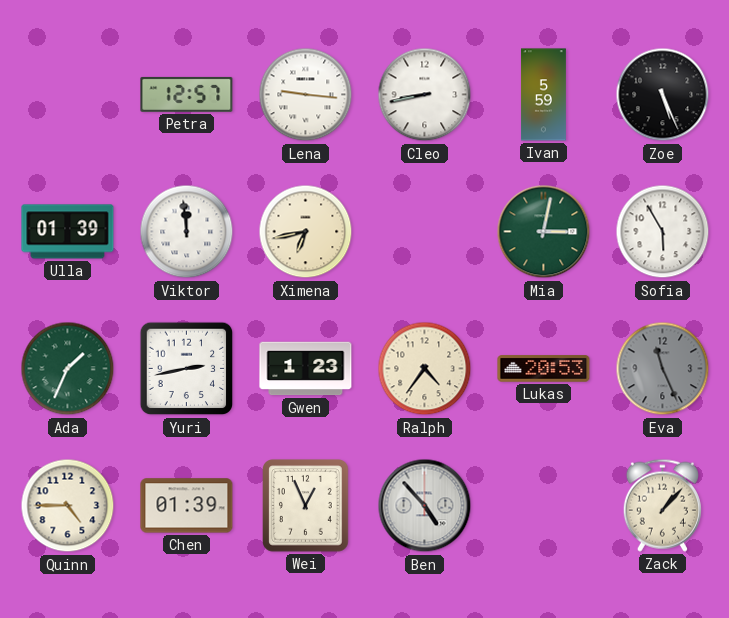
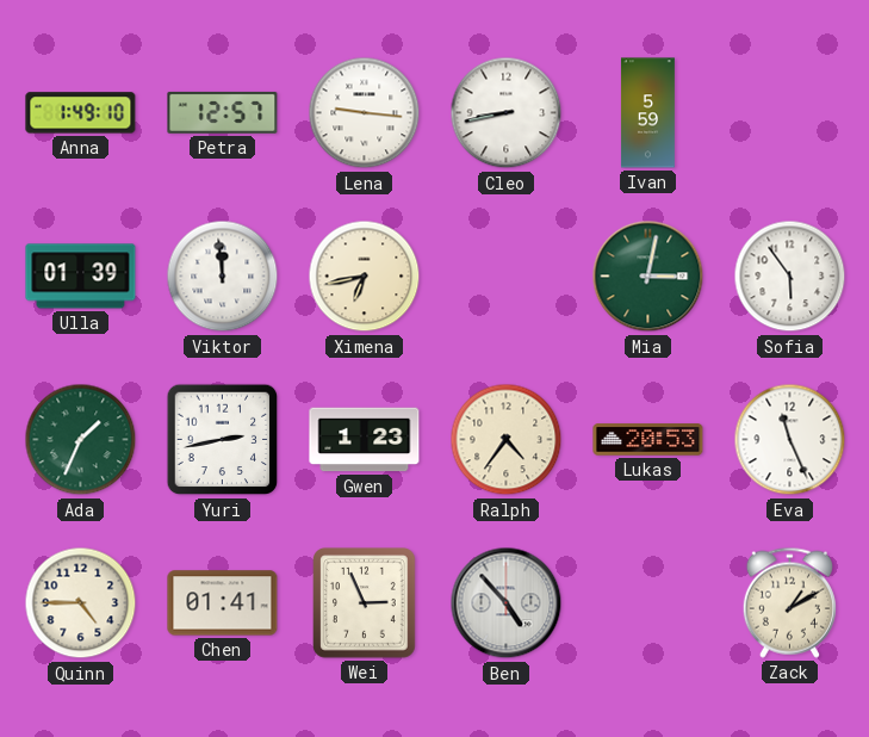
Anna: none -> 1:49
Zoe: 5:26 -> none
Sofia: 5:55 -> 5:54
Eva dial: grey -> white
Chen: 01:39 -> 01:41
Wei: 12:56 -> 2:56
Zack: 1:07 -> 1:10
